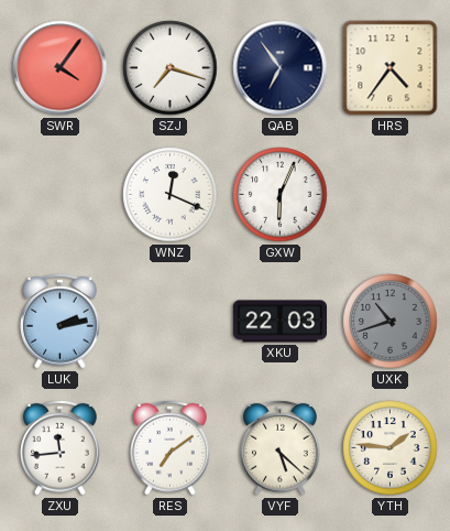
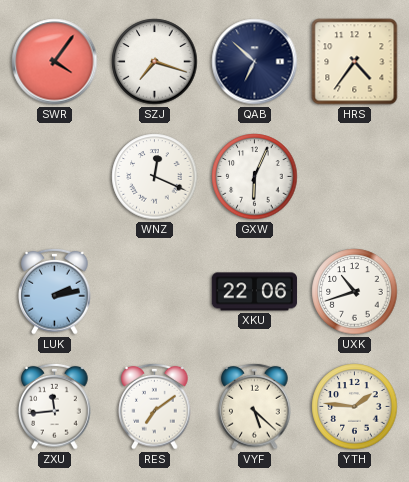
QAB: 6:54 -> 6:52
XKU: 22:03 -> 22:06
UXK dial: grey -> white
